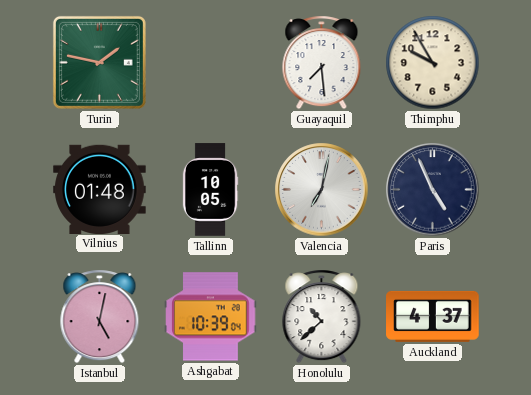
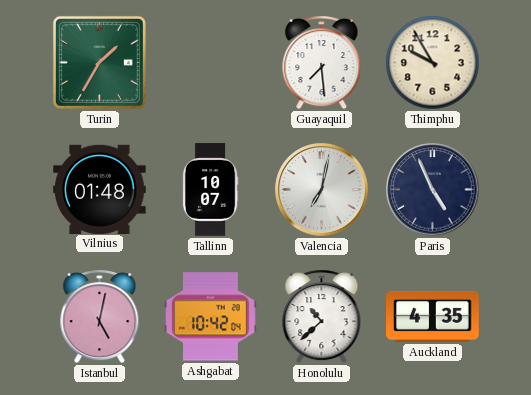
Turin: 1:47 -> 1:35
Tallinn: 10:05 -> 10:07
Ashgabat: 10:39 -> 10:42
Auckland: 4:37 -> 4:35
